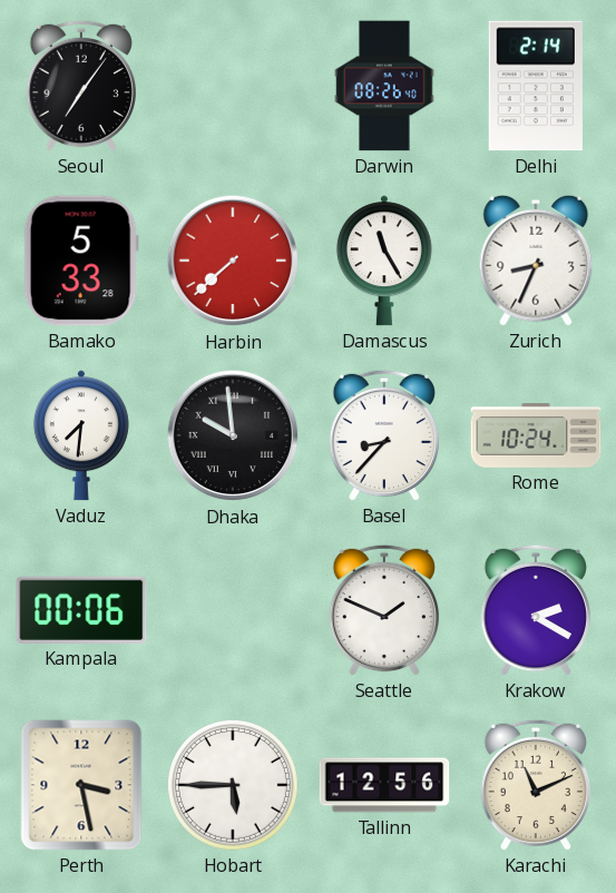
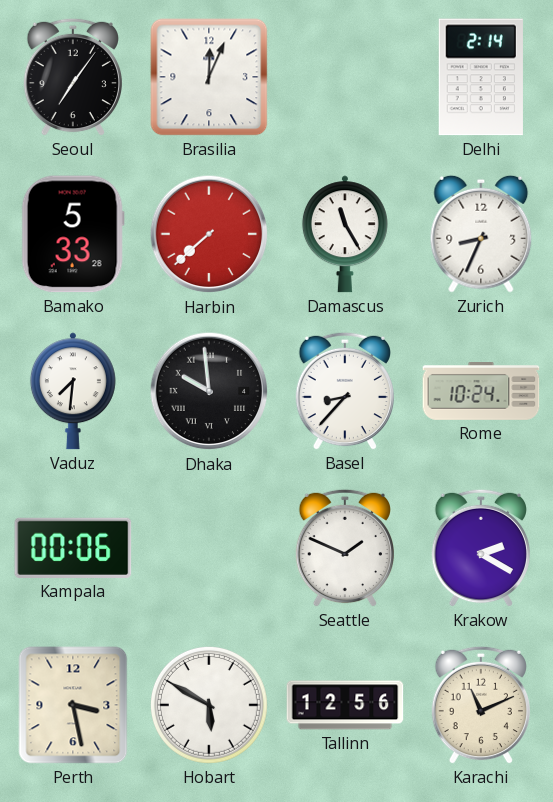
Brasilia: none -> 12:04
Darwin: 08:26 -> none
Hobart: 5:45 -> 5:50
